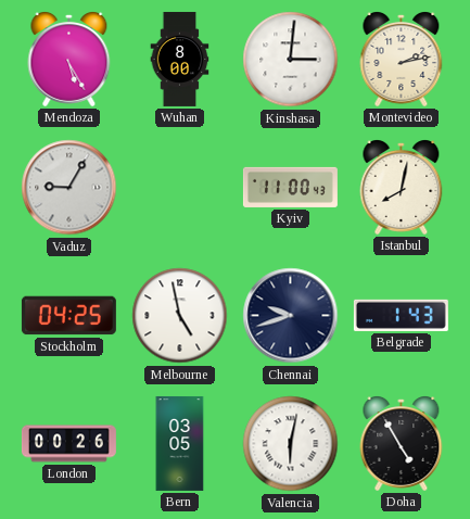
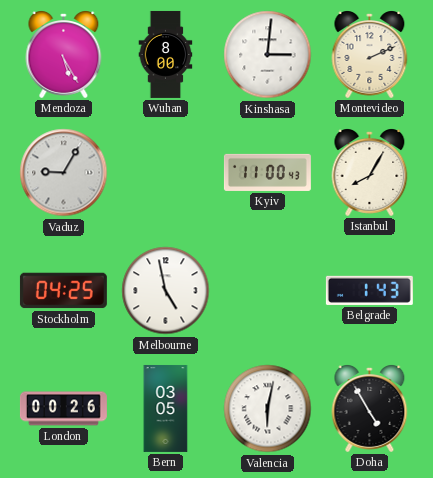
Montevideo: 2:13 -> 2:11
Istanbul: 8:02 -> 8:05
Chennai: 9:42 -> none
